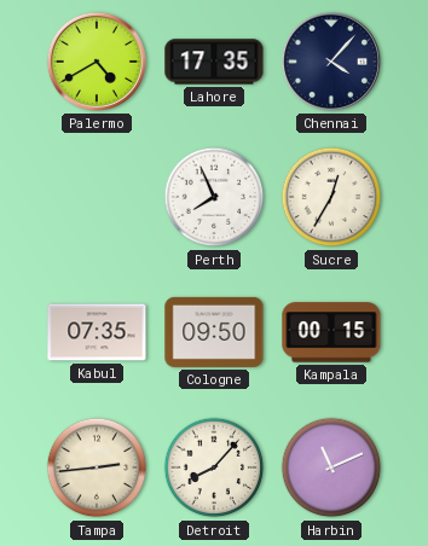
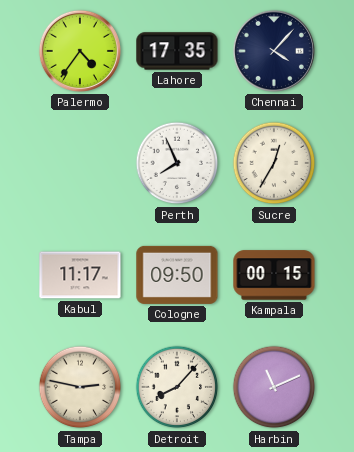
Palermo: 4:40 -> 4:36
Kabul: 07:35 -> 11:17
Tampa: 2:44 -> 2:47
